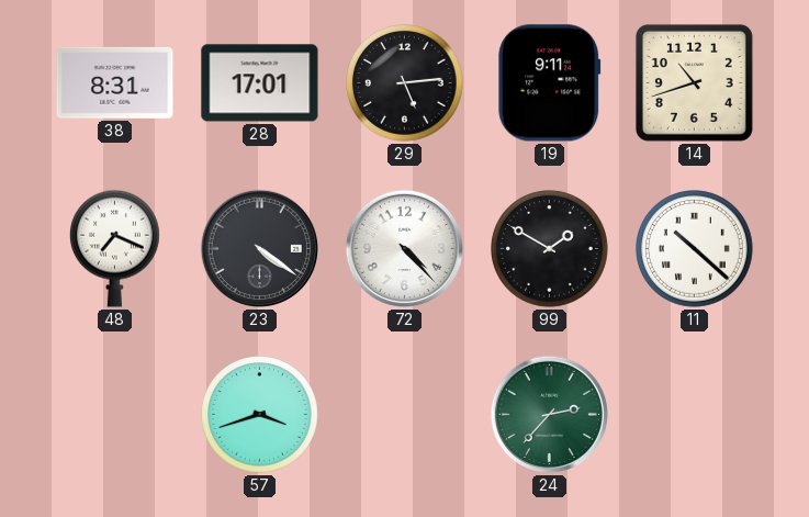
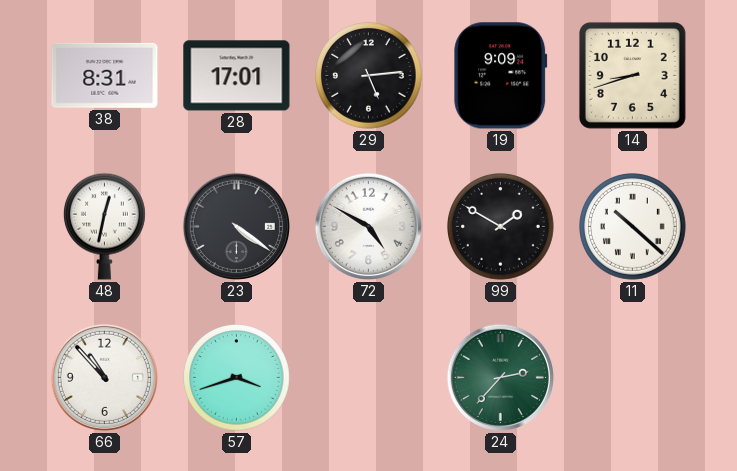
19: 9:11 -> 9:09
14: 10:42 -> 8:42
48: 7:19 -> 12:32
72: 4:23 -> 4:50
66: none -> 10:53
